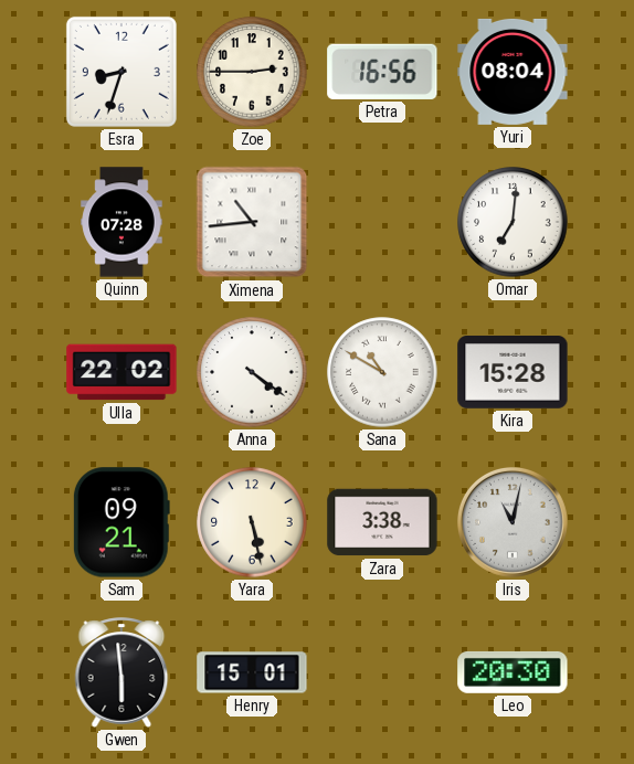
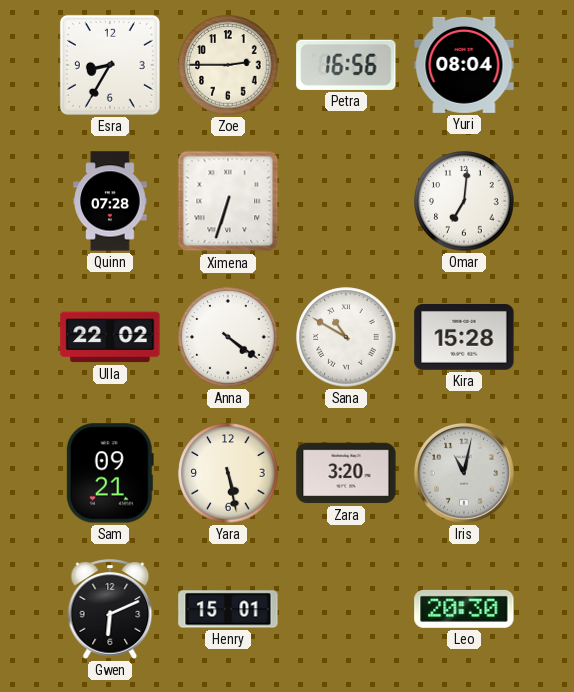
Esra: 8:33 -> 8:35
Ximena: 10:44 -> 6:33
Zara: 3:38 -> 3:20
Gwen: 5:59 -> 6:11
